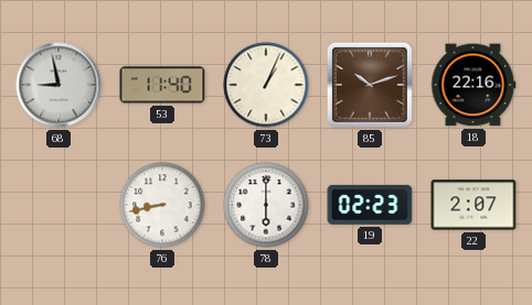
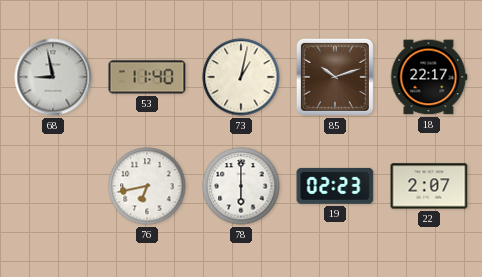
73: 1:04 -> 1:02
18: 22:16 -> 22:17
76: 8:43 -> 6:43
